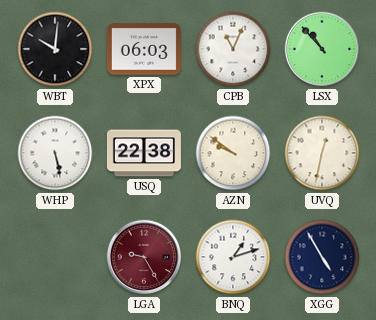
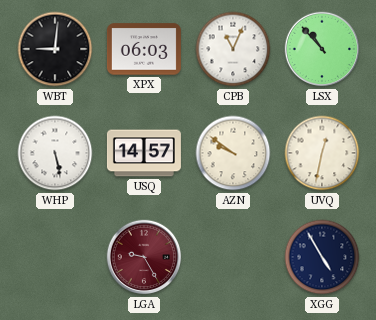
WBT: 10:01 -> 9:01
USQ: 22:38 -> 14:57
BNQ: 1:12 -> none
